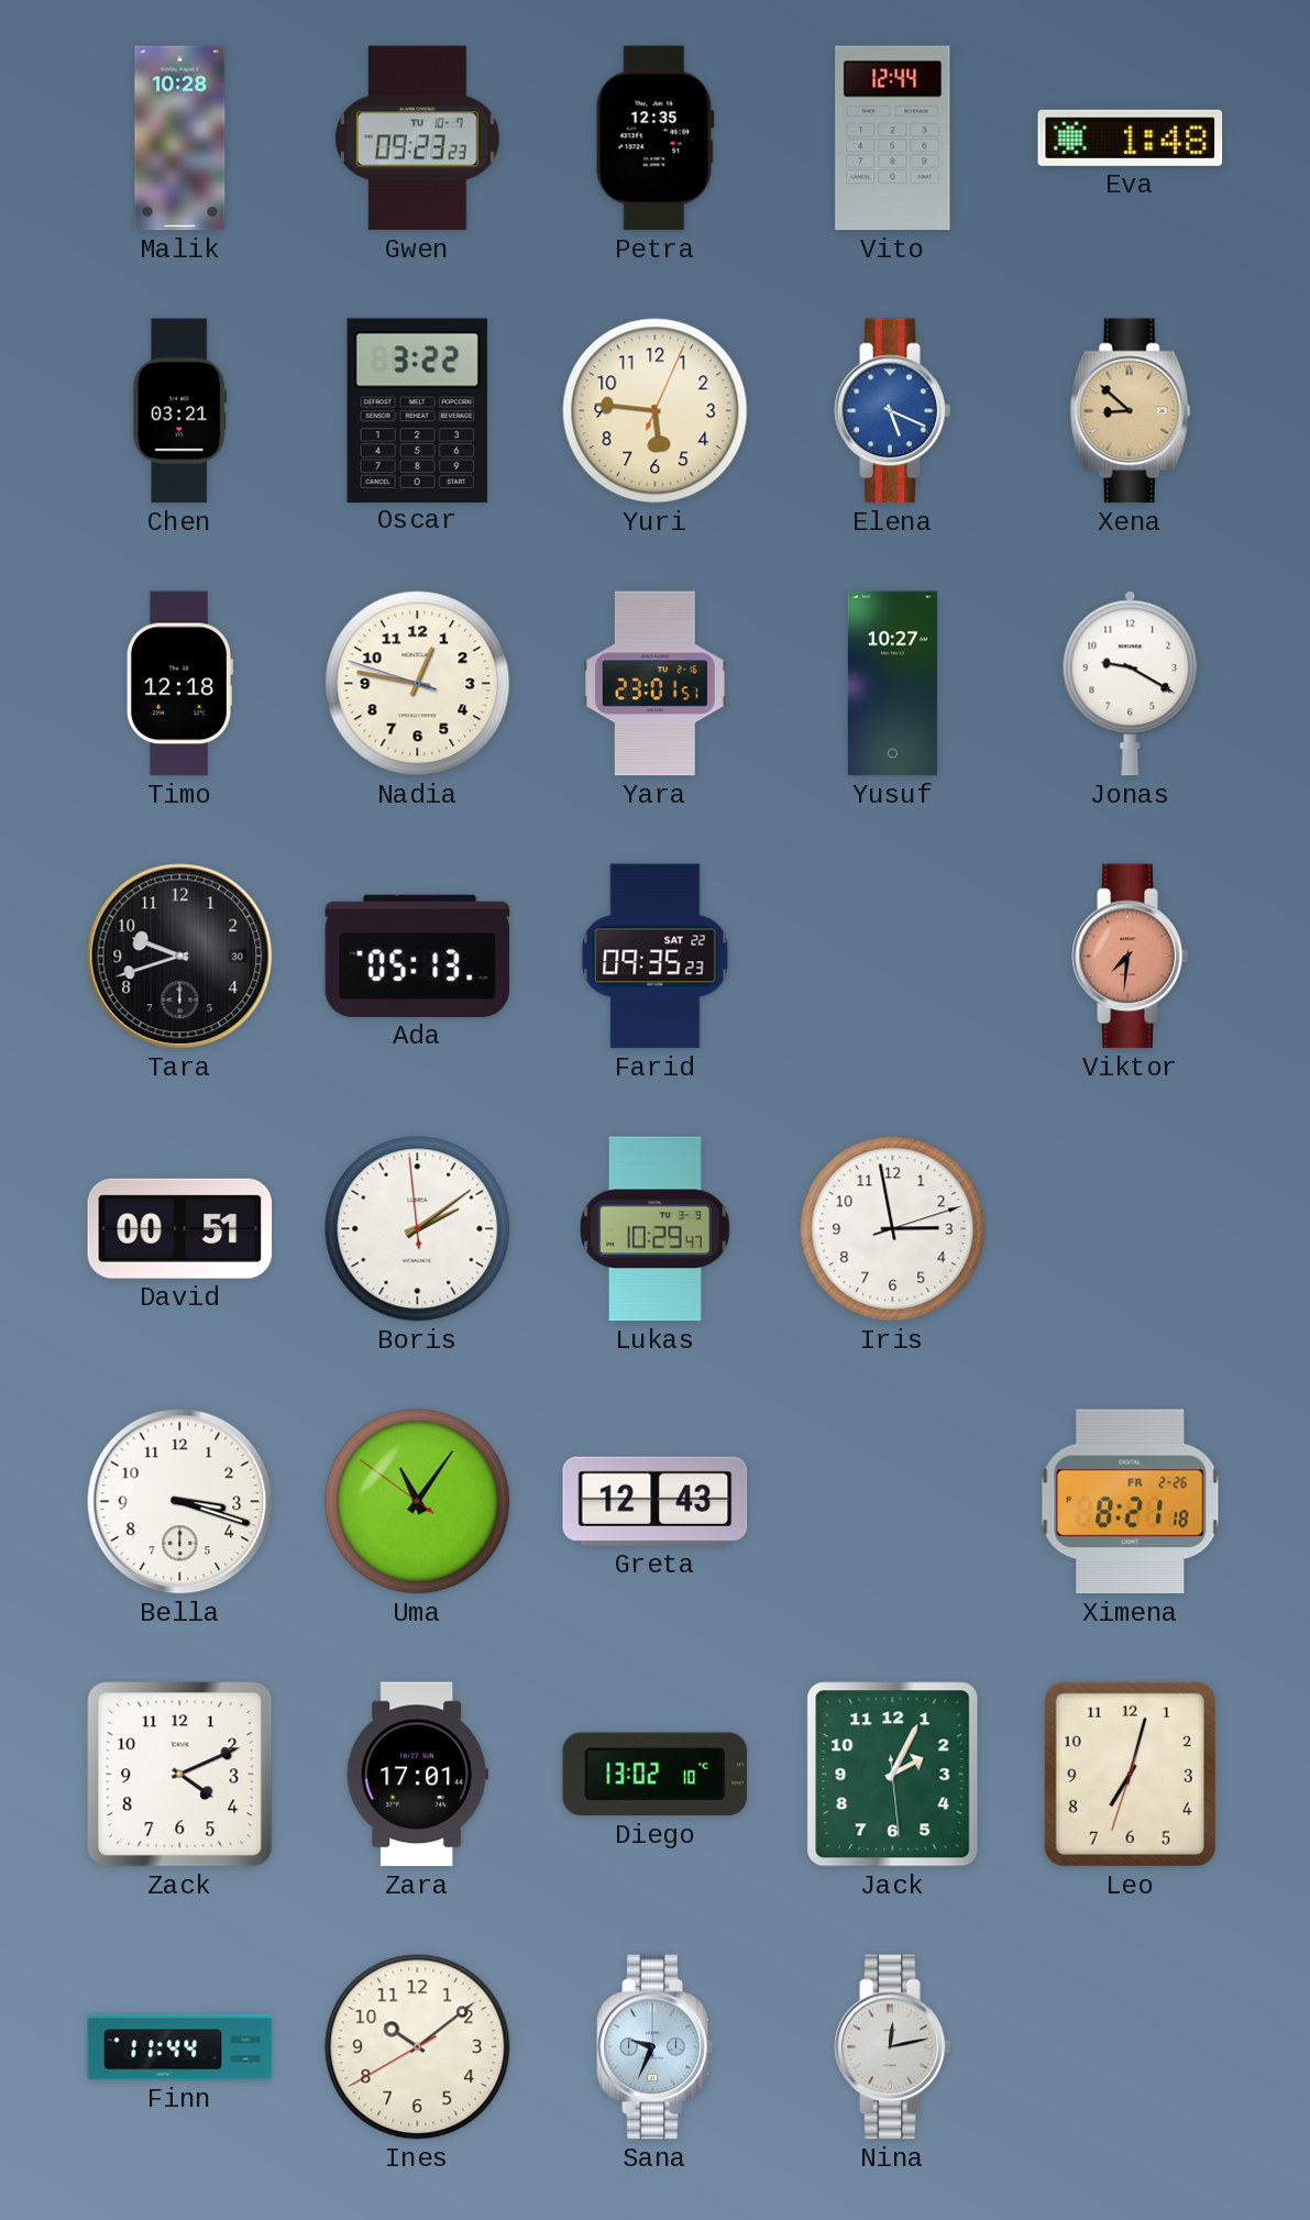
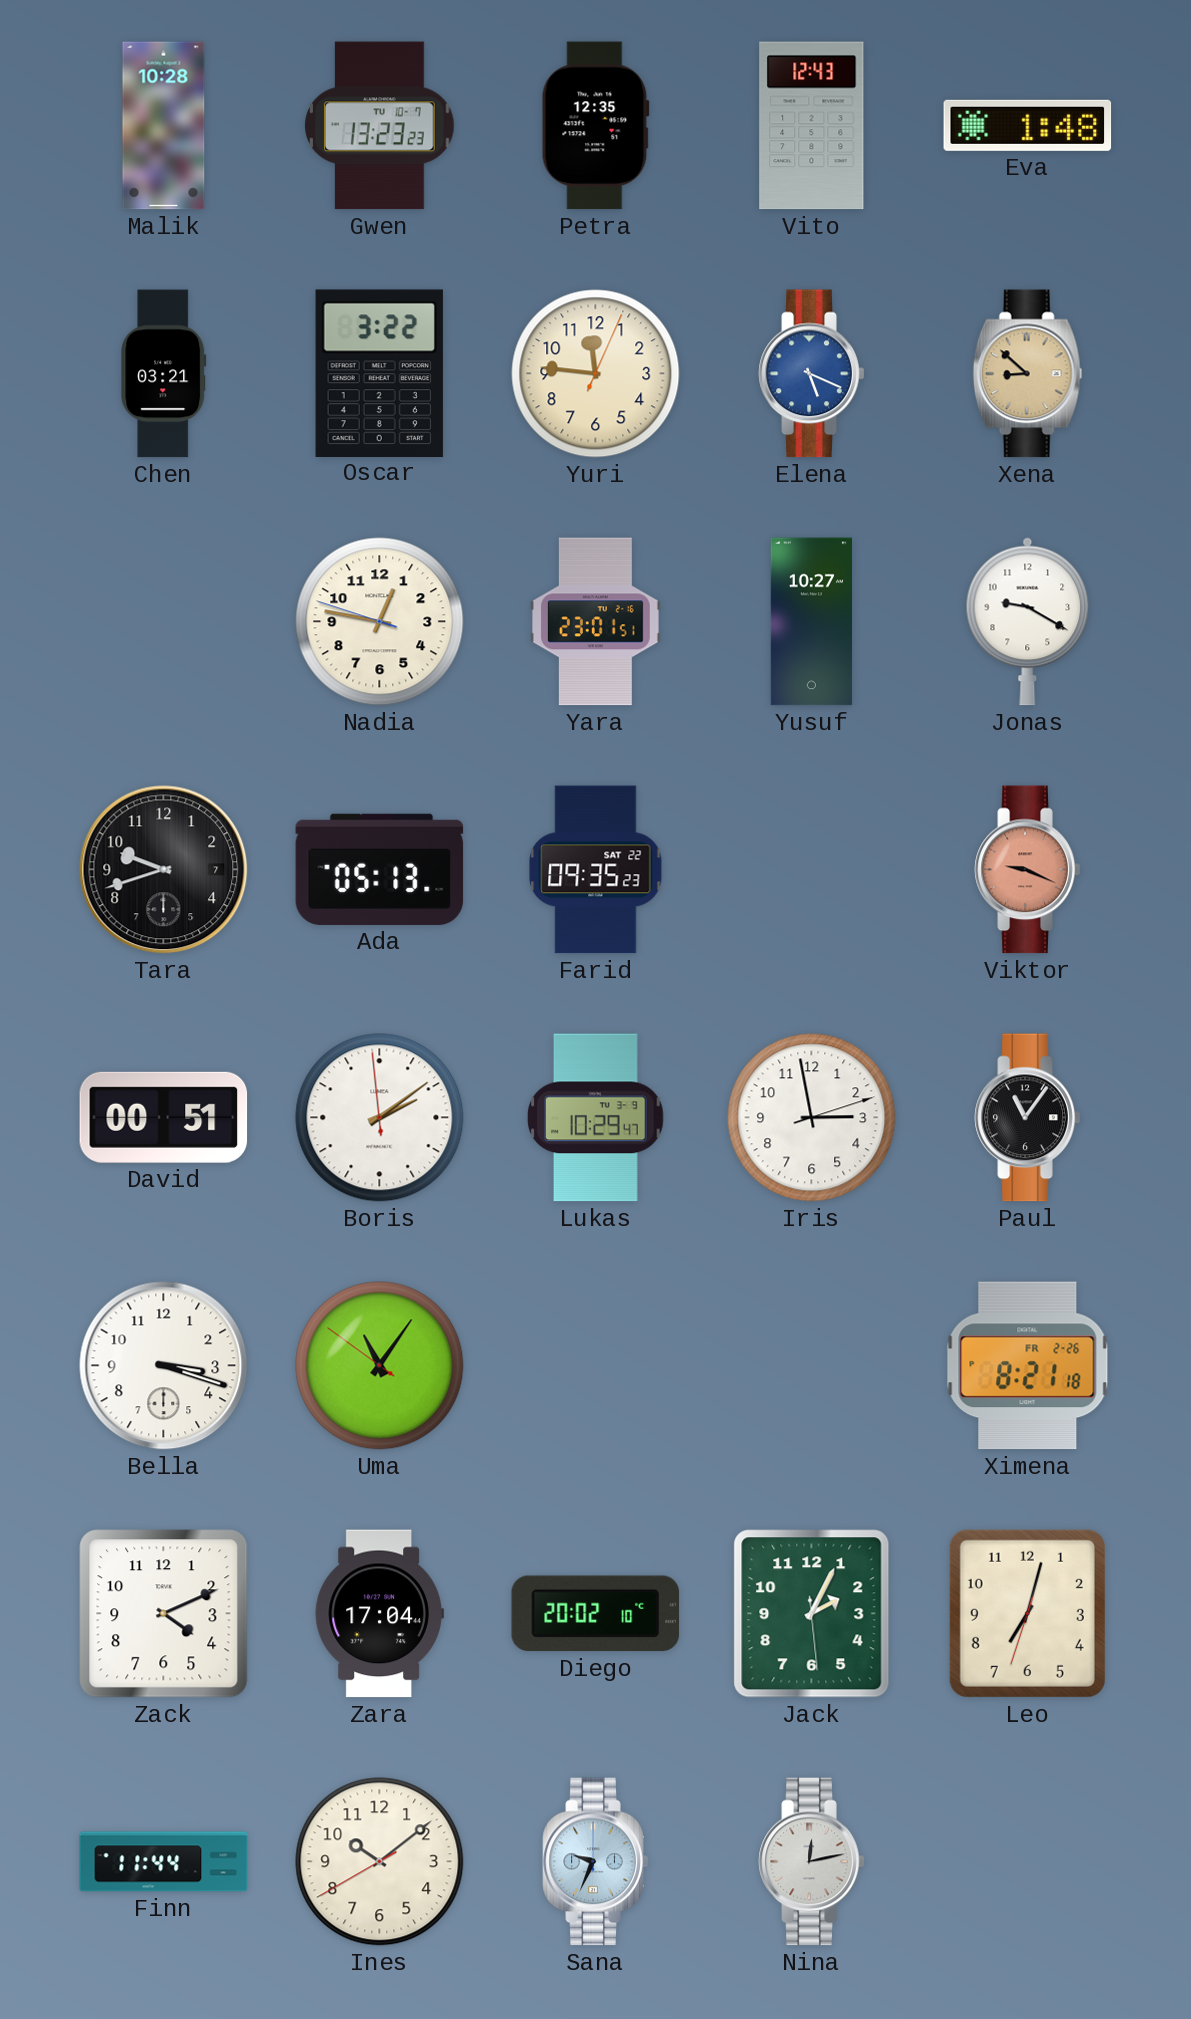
Gwen: 09:23 -> 13:23
Vito: 12:44 -> 12:43
Yuri: 5:46 -> 11:46
Timo: 12:18 -> none
Tara date: 30 -> 7
Viktor: 7:31 -> 9:19
Paul: none -> 11:06
Greta: 12:43 -> none
Zara: 17:01 -> 17:04
Diego: 13:02 -> 20:02
